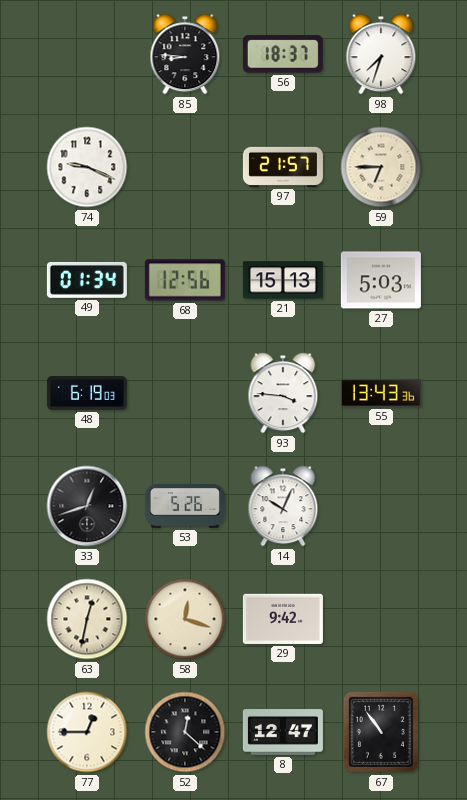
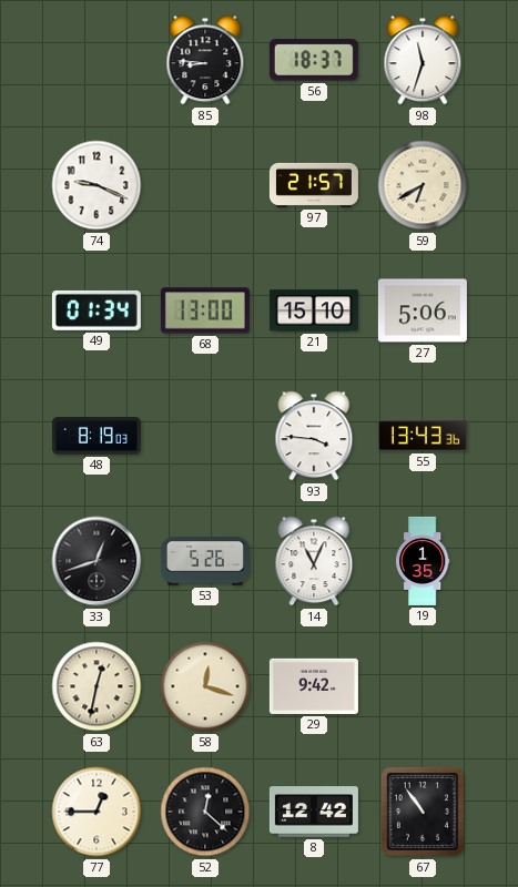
98: 7:33 -> 11:33
59: 6:45 -> 6:40
68: 12:56 -> 13:00
21: 15:13 -> 15:10
27: 5:03 -> 5:06
48: 6:19 -> 8:19
14: 10:04 -> 11:04
19: none -> 1:35
8: 12:47 -> 12:42
